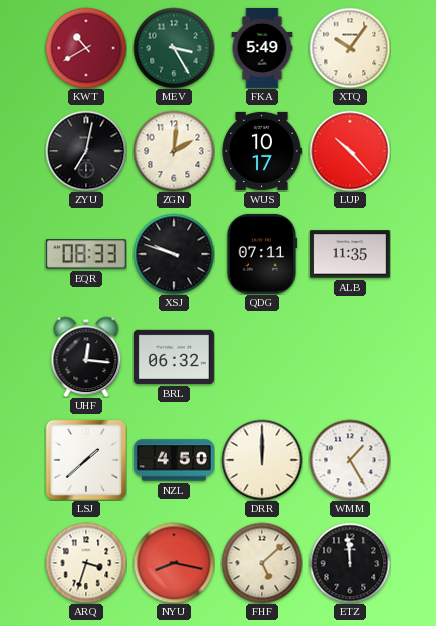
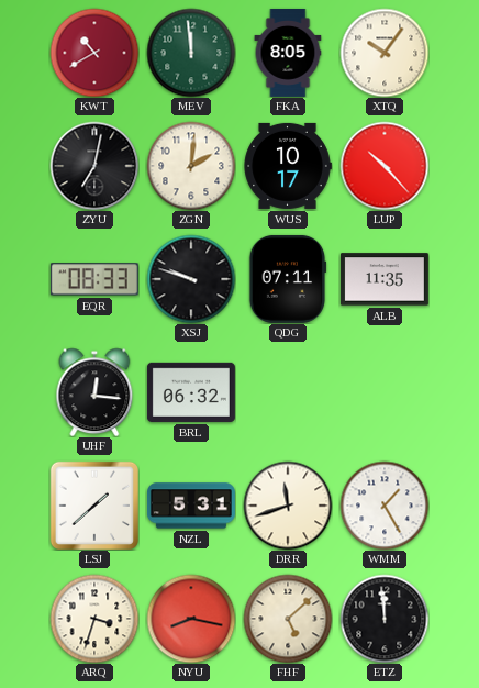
MEV: 3:25 -> 11:59
FKA: 5:49 -> 8:05
NZL: 4:50 -> 5:31
DRR: 12:00 -> 11:42
